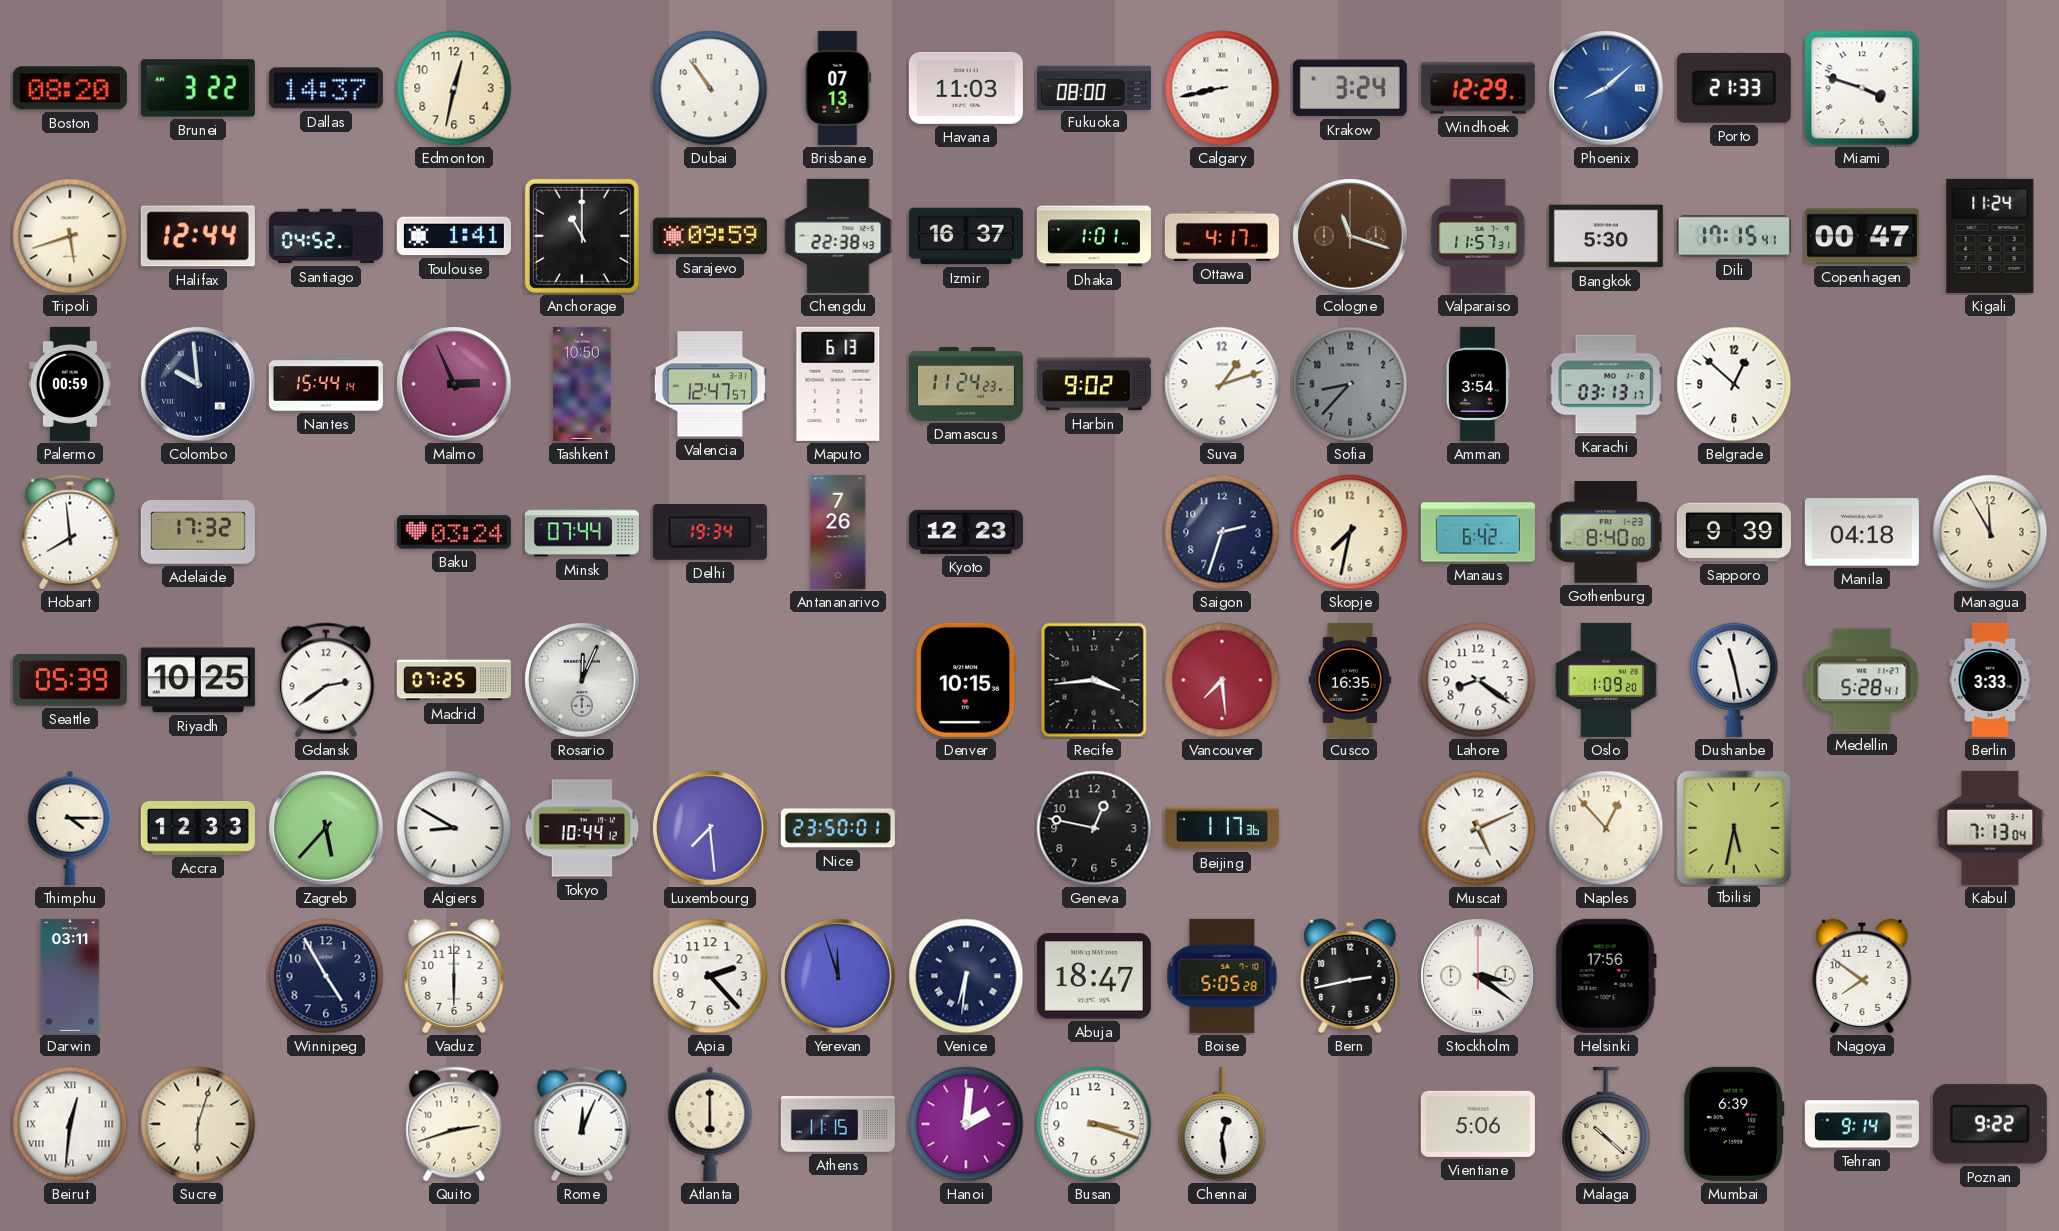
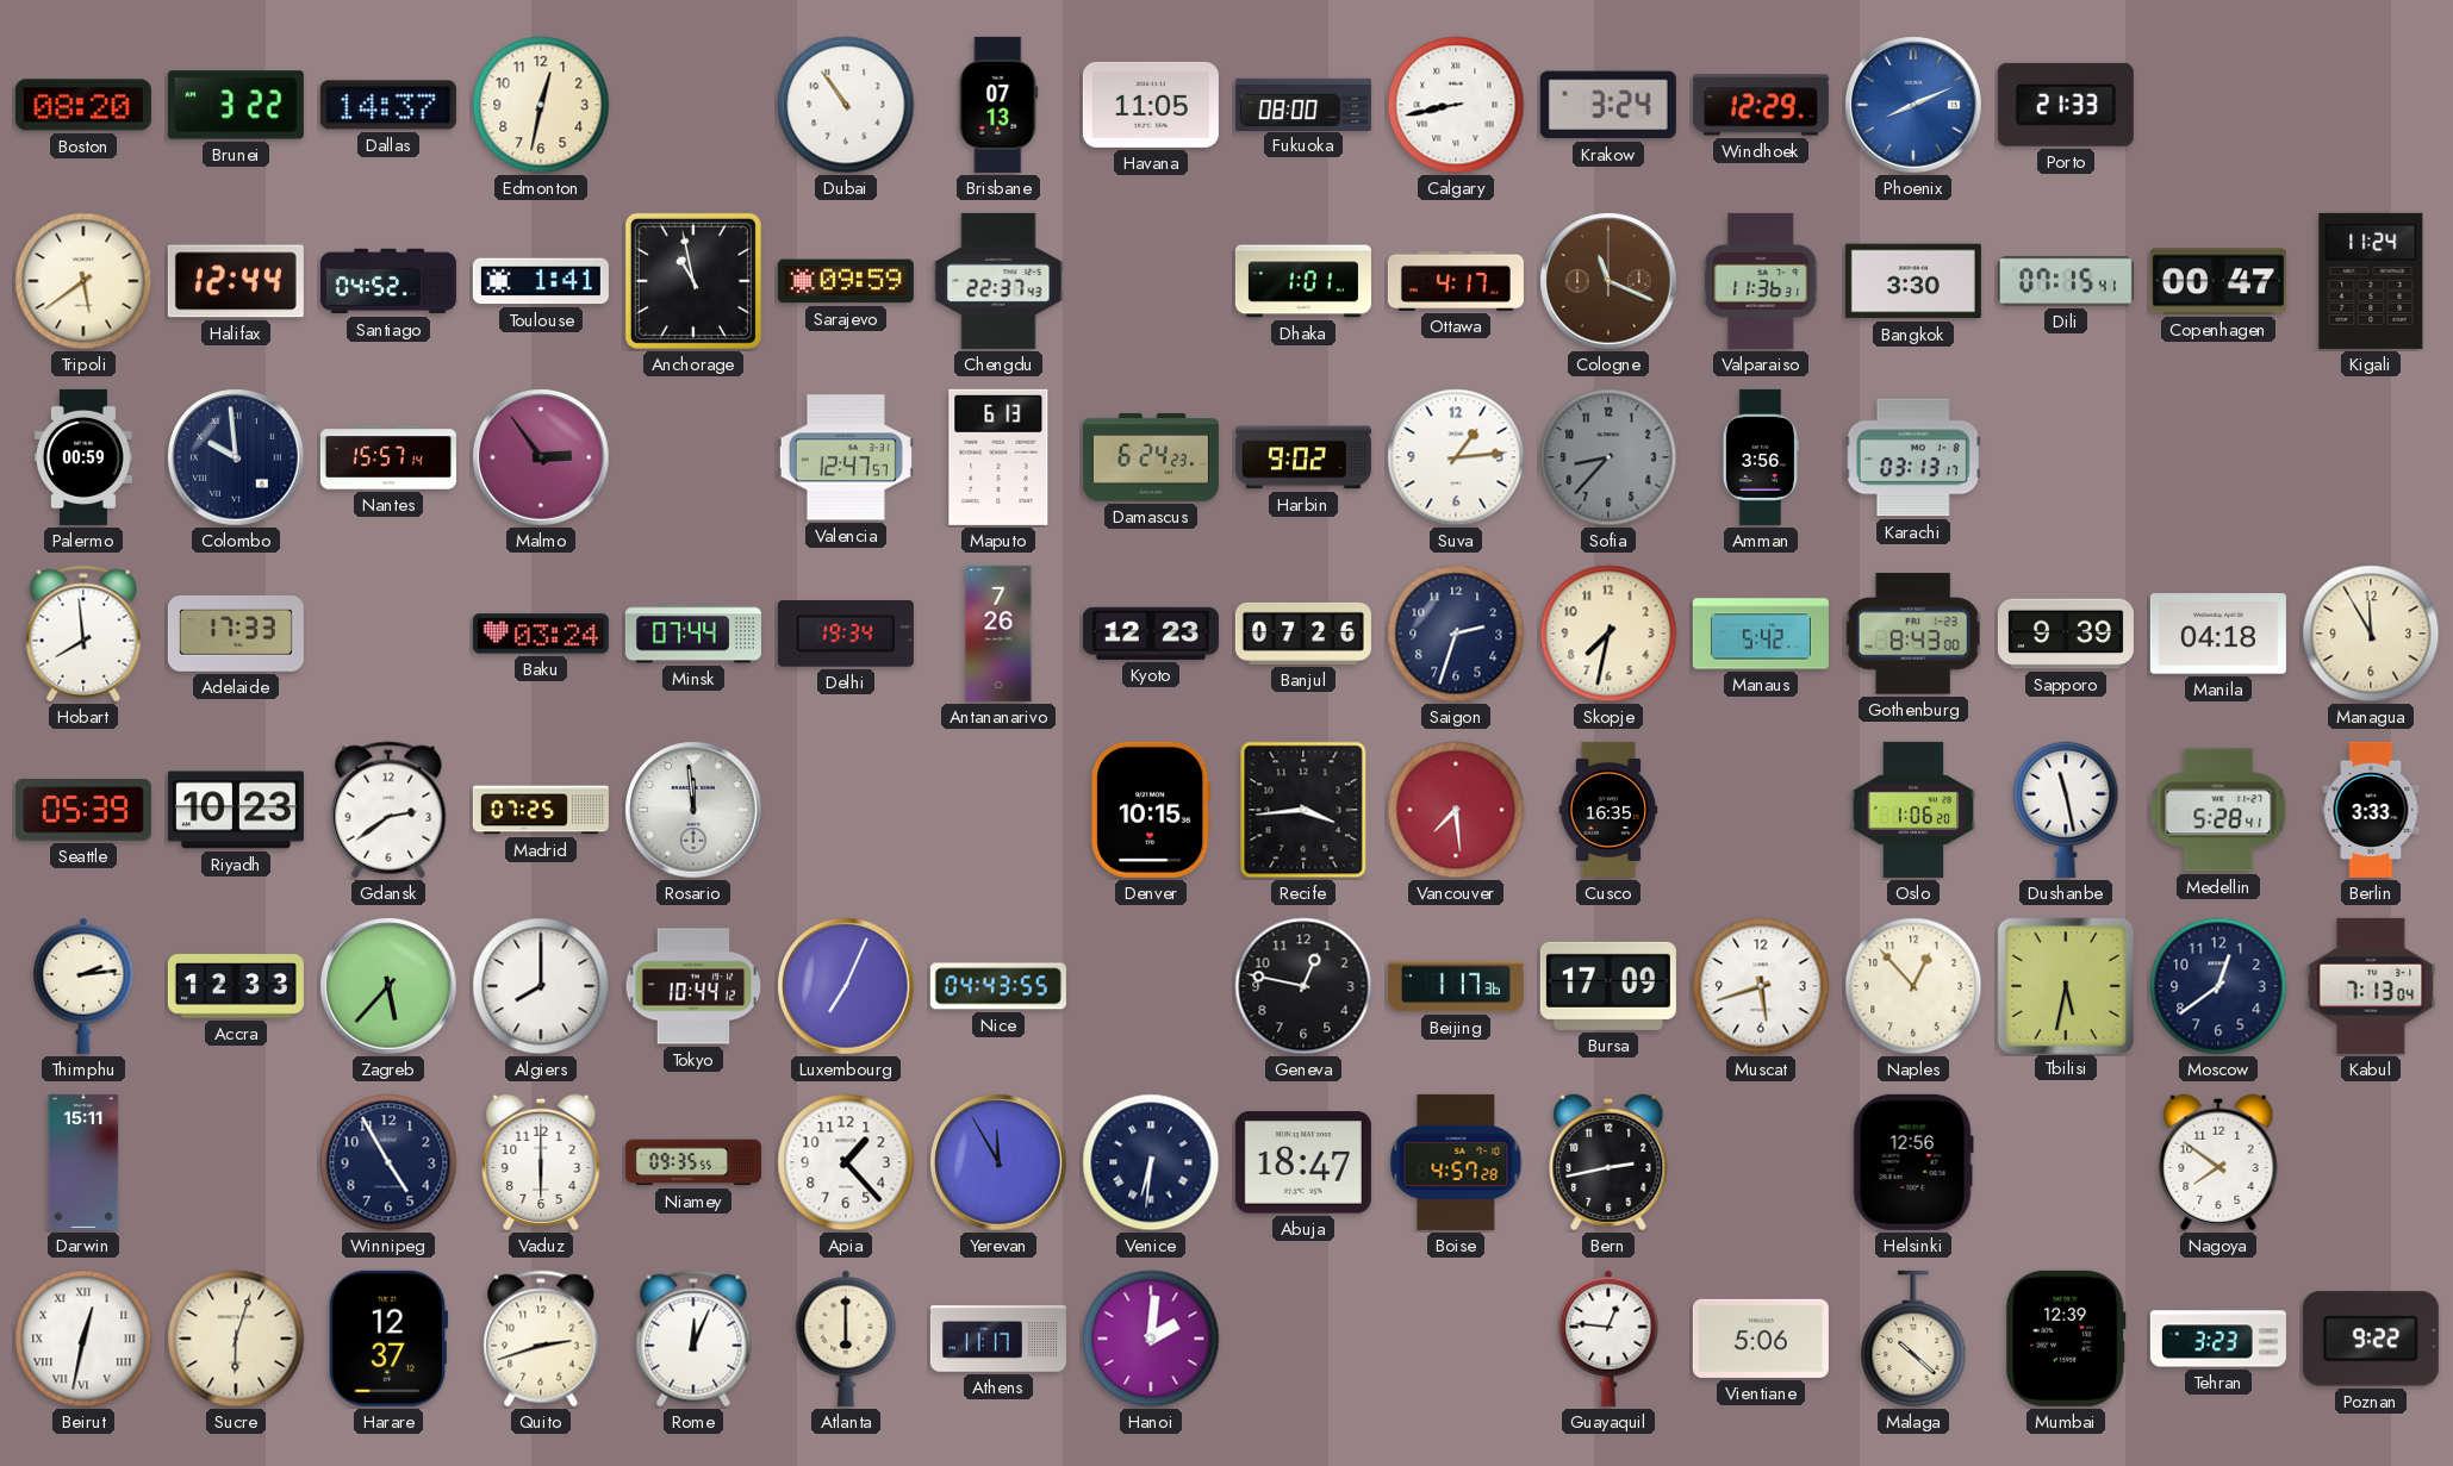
Havana: 11:03 -> 11:05
Phoenix: 8:08 -> 8:11
Miami: 3:48 -> none
Tripoli: 5:42 -> 5:39
Anchorage: 11:00 -> 10:58
Chengdu: 22:38 -> 22:37
Izmir: 16:37 -> none
Cologne: 11:18 -> 11:19
Valparaiso: 11:57 -> 11:36
Bangkok: 5:30 -> 3:30
Dili: 17:15 -> 07:15
Nantes: 15:44 -> 15:57
Malmo: 2:56 -> 2:54
Tashkent: 10:50 -> none
Damascus: 11:24 -> 6:24
Suva: 1:12 -> 1:14
Amman: 3:54 -> 3:56
Belgrade: 12:52 -> none
Adelaide: 17:32 -> 17:33
Banjul: none -> 07:26
Manaus: 6:42 -> 5:42
Gothenburg: 8:40 -> 8:43
Riyadh: 10:25 -> 10:23
Rosario: 12:04 -> 11:59
Lahore: 8:21 -> none
Oslo: 1:09 -> 1:06
Thimphu: 4:15 -> 2:14
Algiers: 8:50 -> 8:00
Luxembourg: 7:29 -> 7:04
Nice: 23:50 -> 04:43
Bursa: none -> 17:09
Muscat: 5:11 -> 5:42
Moscow: none -> 12:39
Darwin: 03:11 -> 15:11
Niamey: none -> 09:35
Apia: 2:23 -> 1:23
Yerevan: 11:57 -> 11:55
Boise: 5:05 -> 4:57
Stockholm: 3:21 -> none
Helsinki: 17:56 -> 12:56
Beirut: 12:31 -> 12:32
Harare: none -> 12:37
Athens: 11:15 -> 11:17
Busan: 3:18 -> none
Chennai: 12:29 -> none
Guayaquil: none -> 12:46
Mumbai: 6:39 -> 12:39
Tehran: 9:14 -> 3:23
